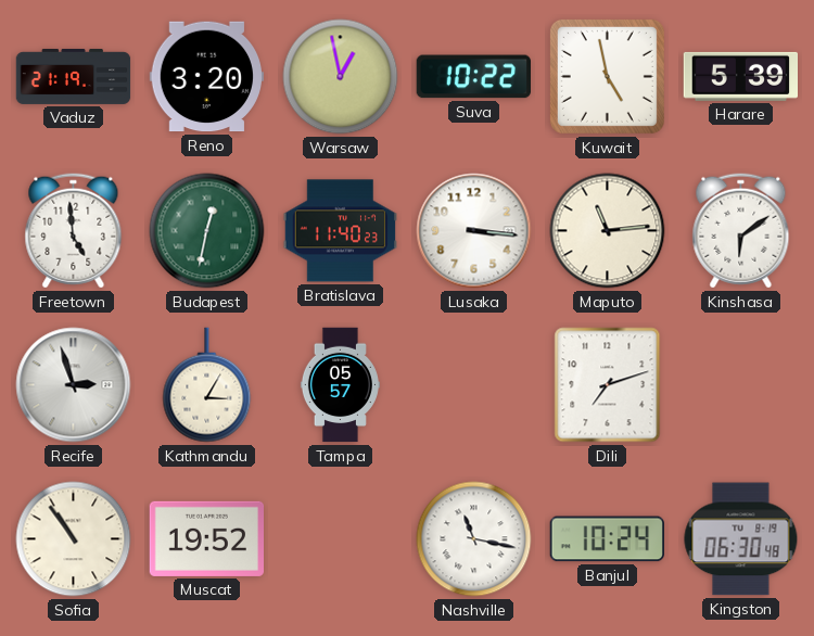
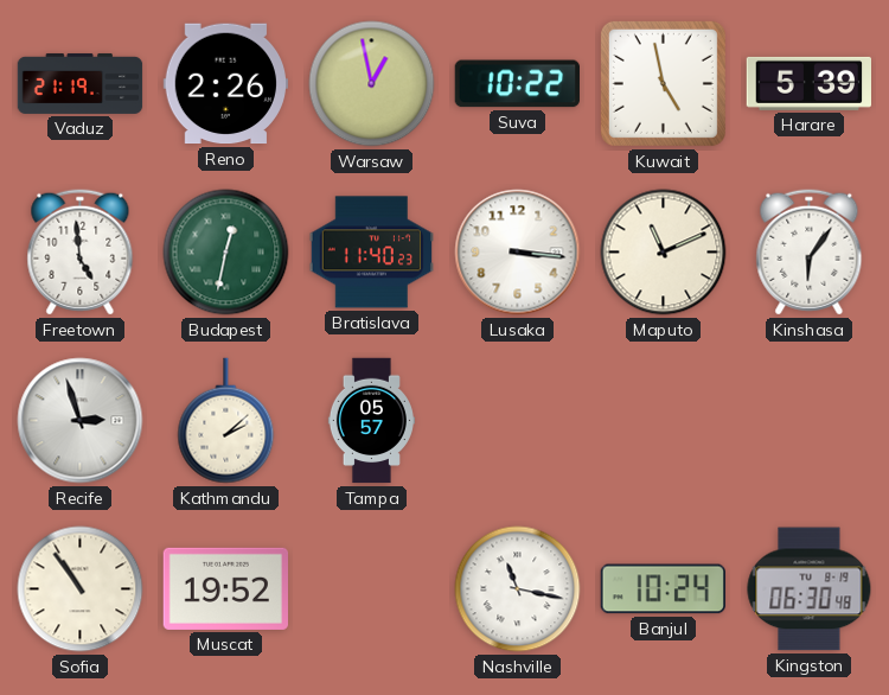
Reno: 3:20 -> 2:26
Maputo: 11:14 -> 11:11
Kinshasa: 6:09 -> 6:06
Kathmandu: 3:05 -> 2:08
Dili: 7:12 -> none
